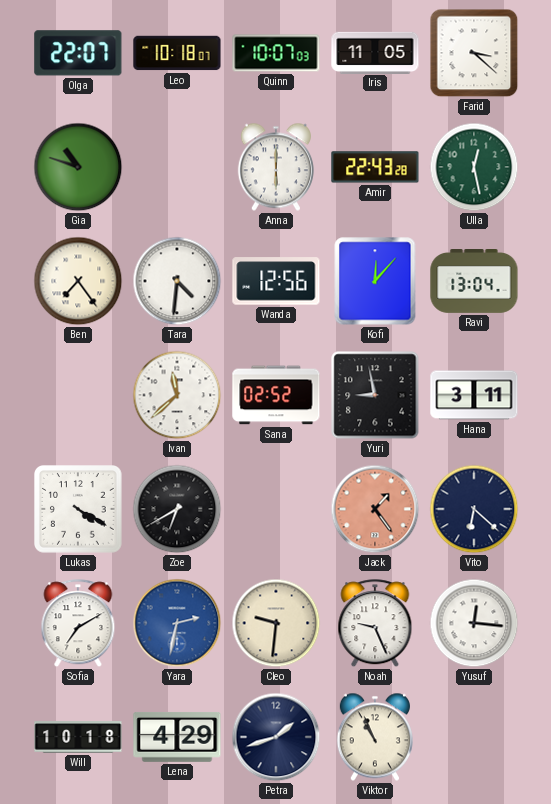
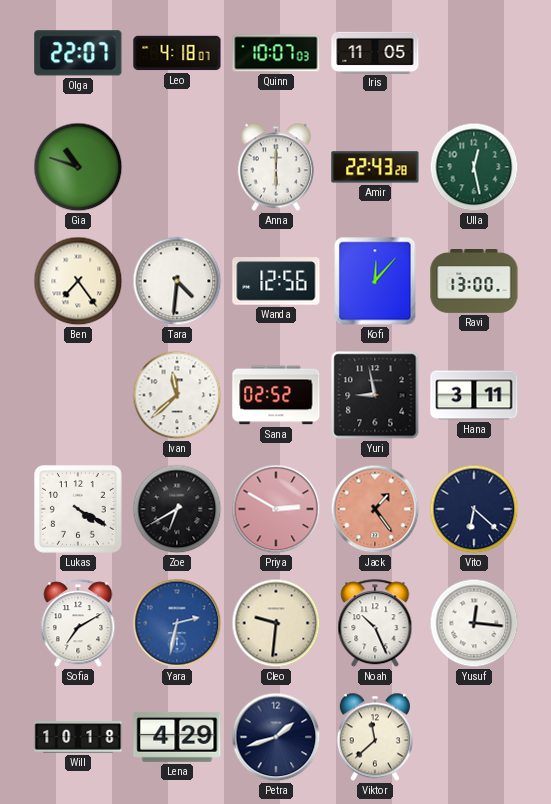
Leo: 10:18 -> 4:18
Farid: 3:22 -> none
Ravi: 13:04 -> 13:00
Priya: none -> 2:50
Noah: 9:26 -> 10:26
Viktor: 10:56 -> 11:38
